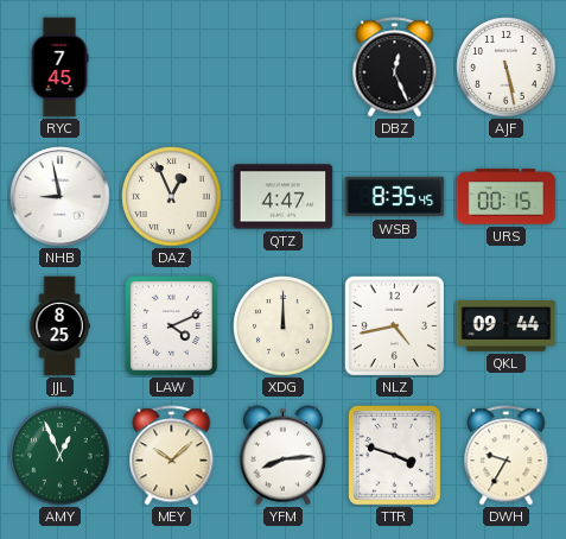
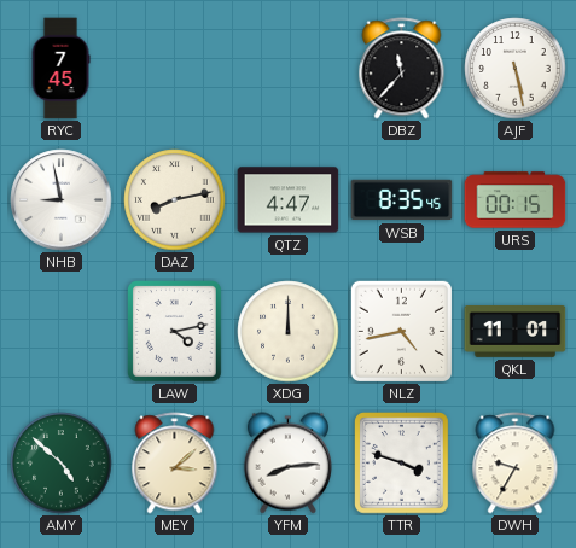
DBZ: 12:26 -> 11:37
DAZ: 12:56 -> 8:13
JJL: 8:25 -> none
LAW: 4:11 -> 4:13
QKL: 09:44 -> 11:01
AMY: 12:56 -> 4:52
MEY: 10:08 -> 3:08
